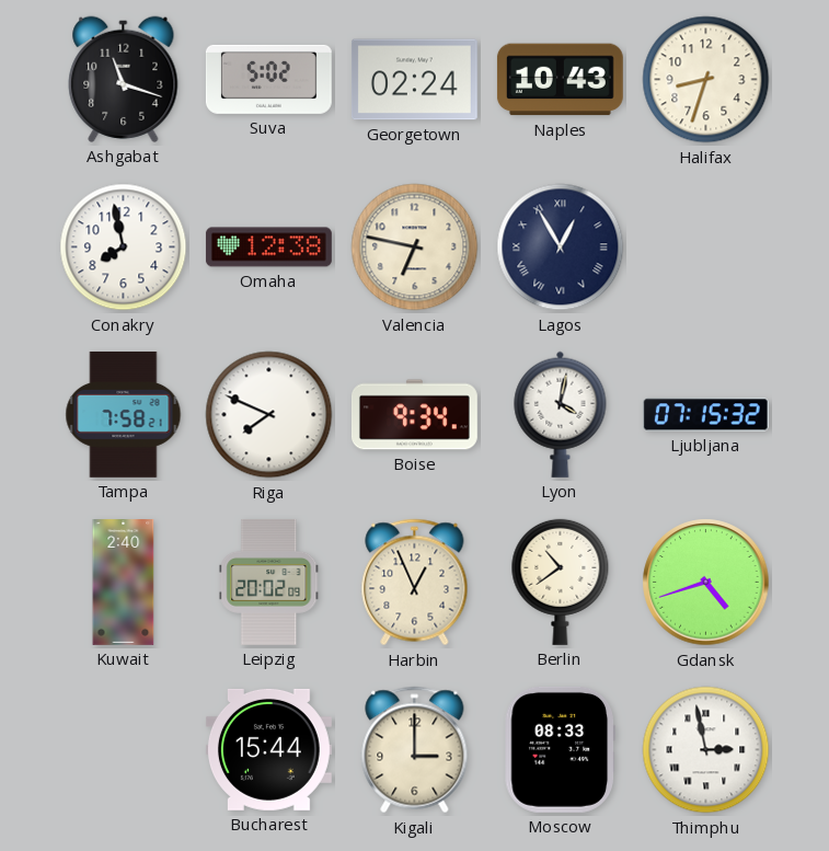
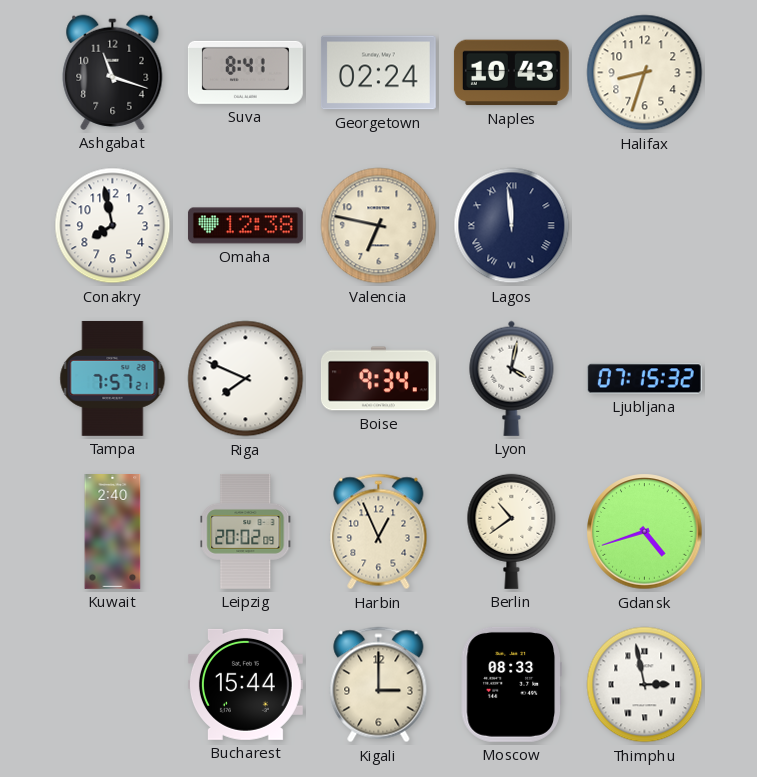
Suva: 5:02 -> 8:41
Lagos: 12:55 -> 11:59
Tampa: 7:58 -> 7:57
